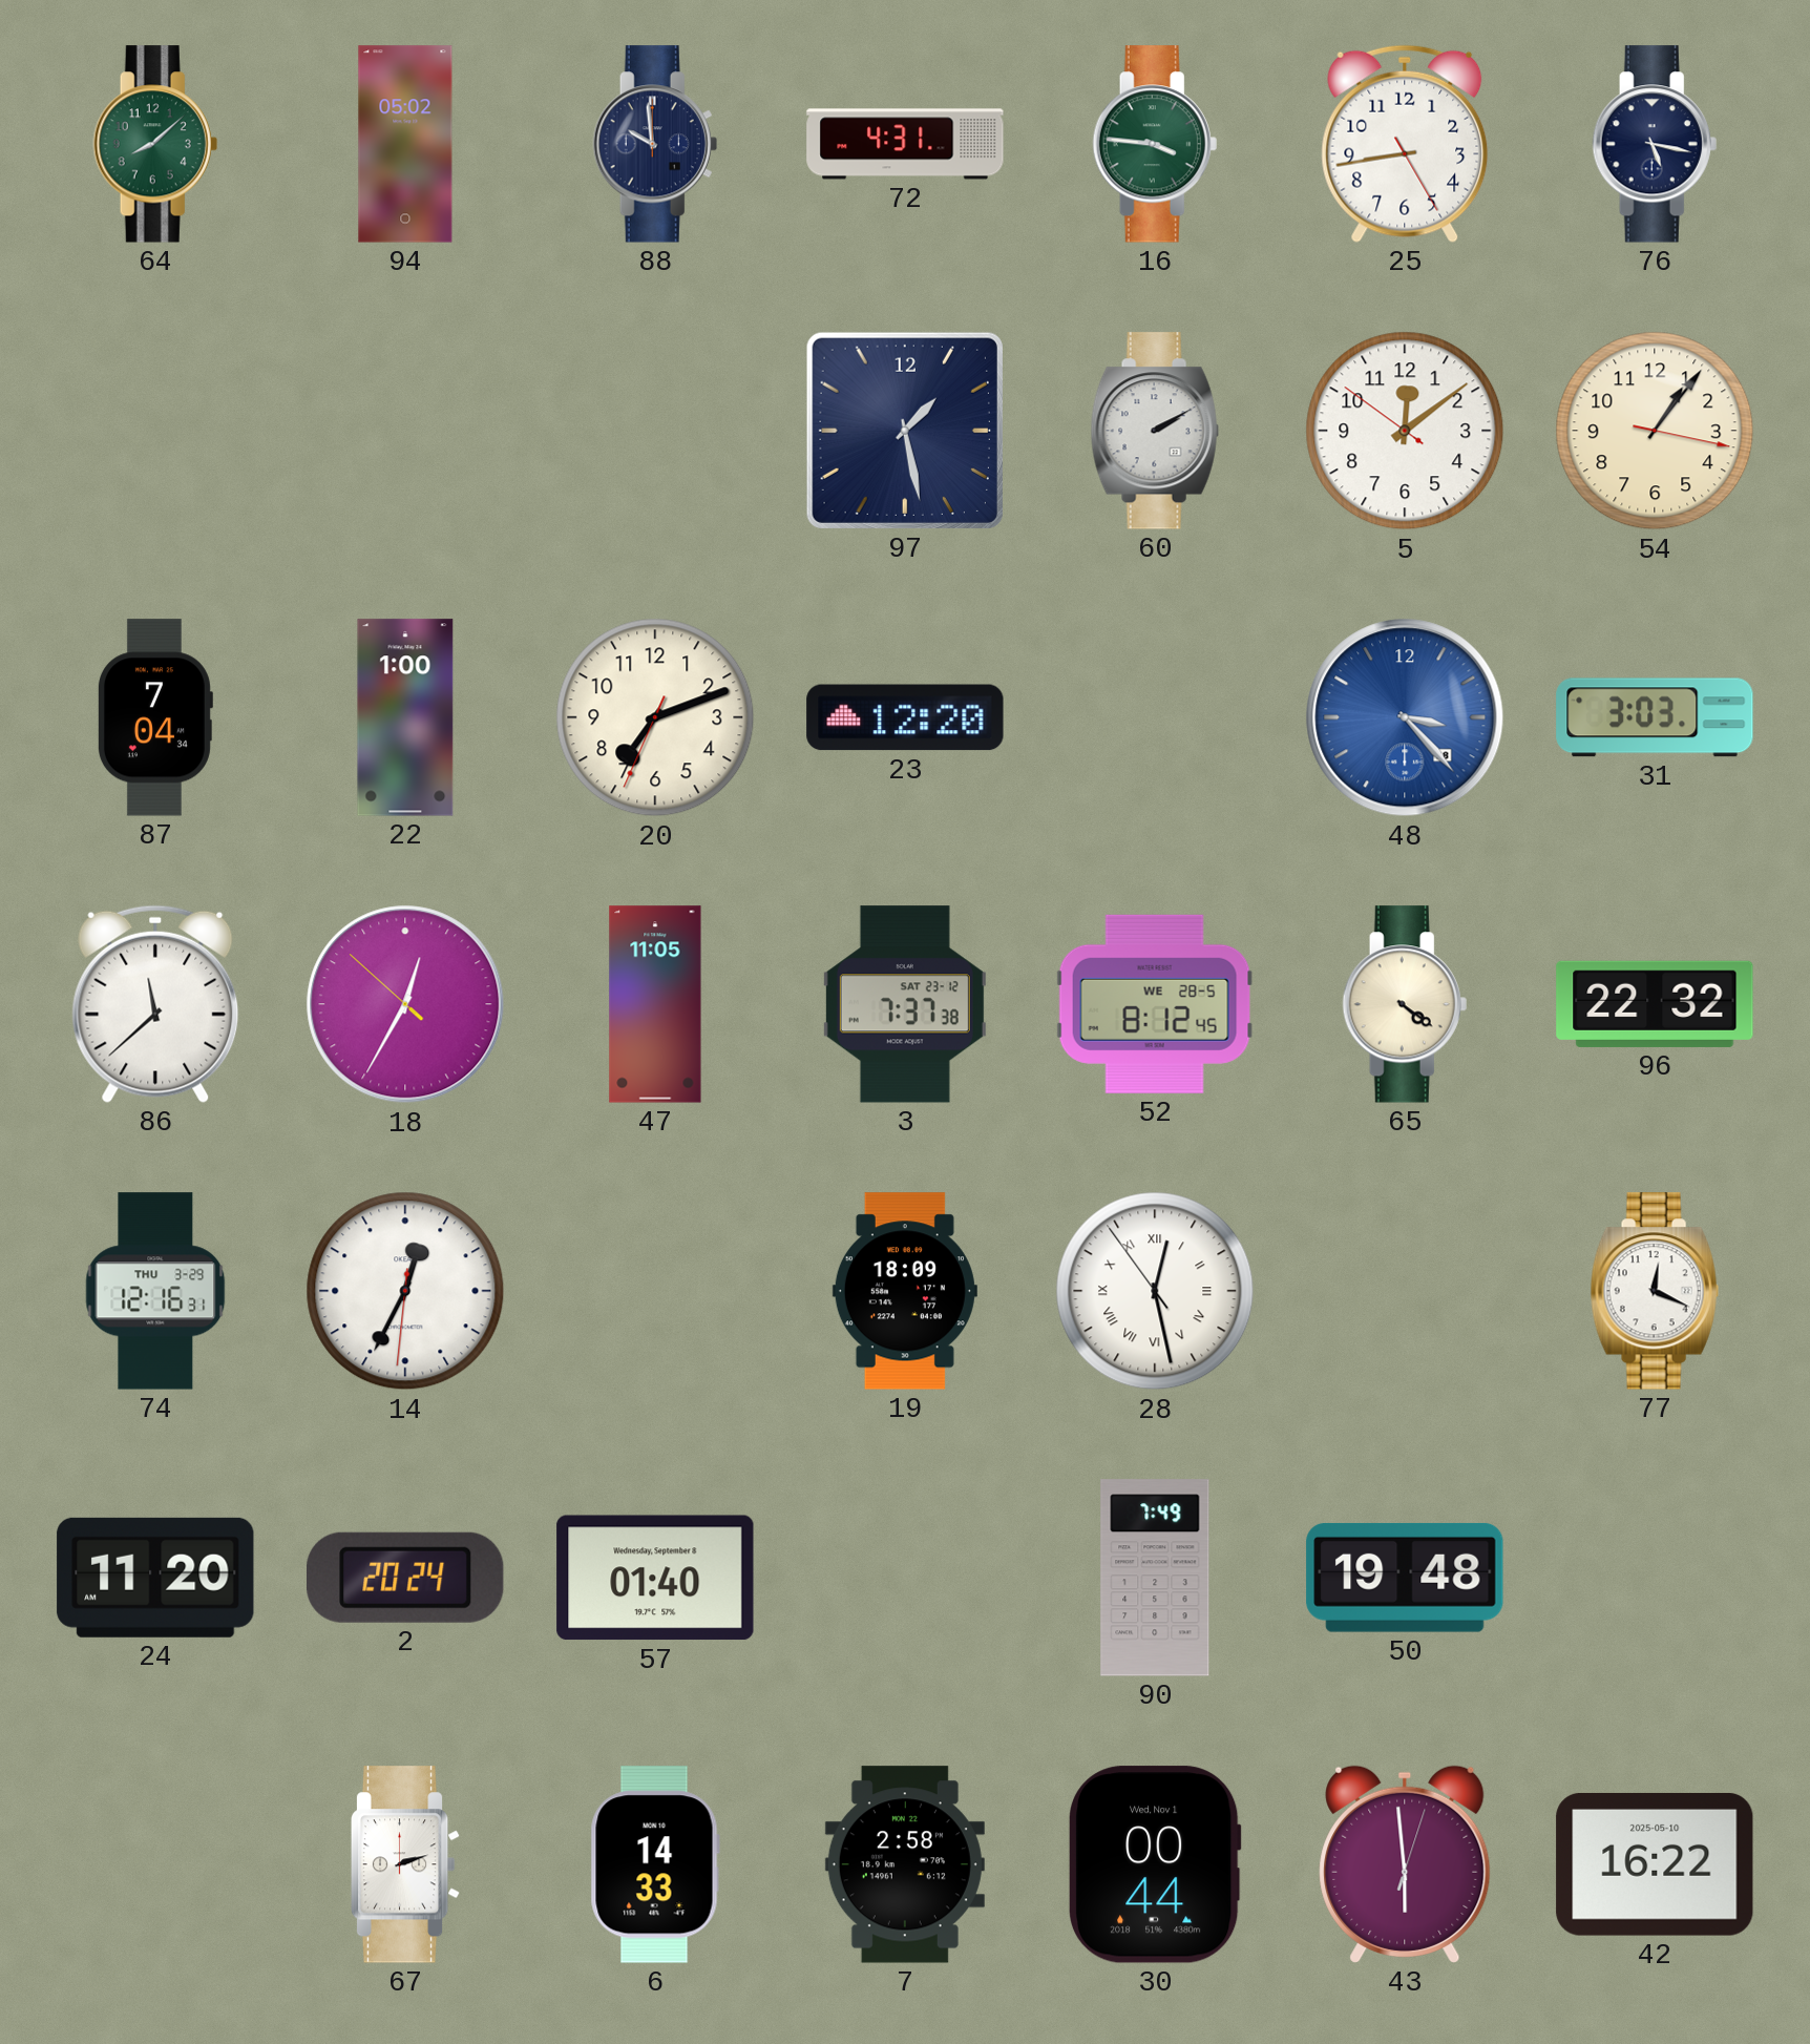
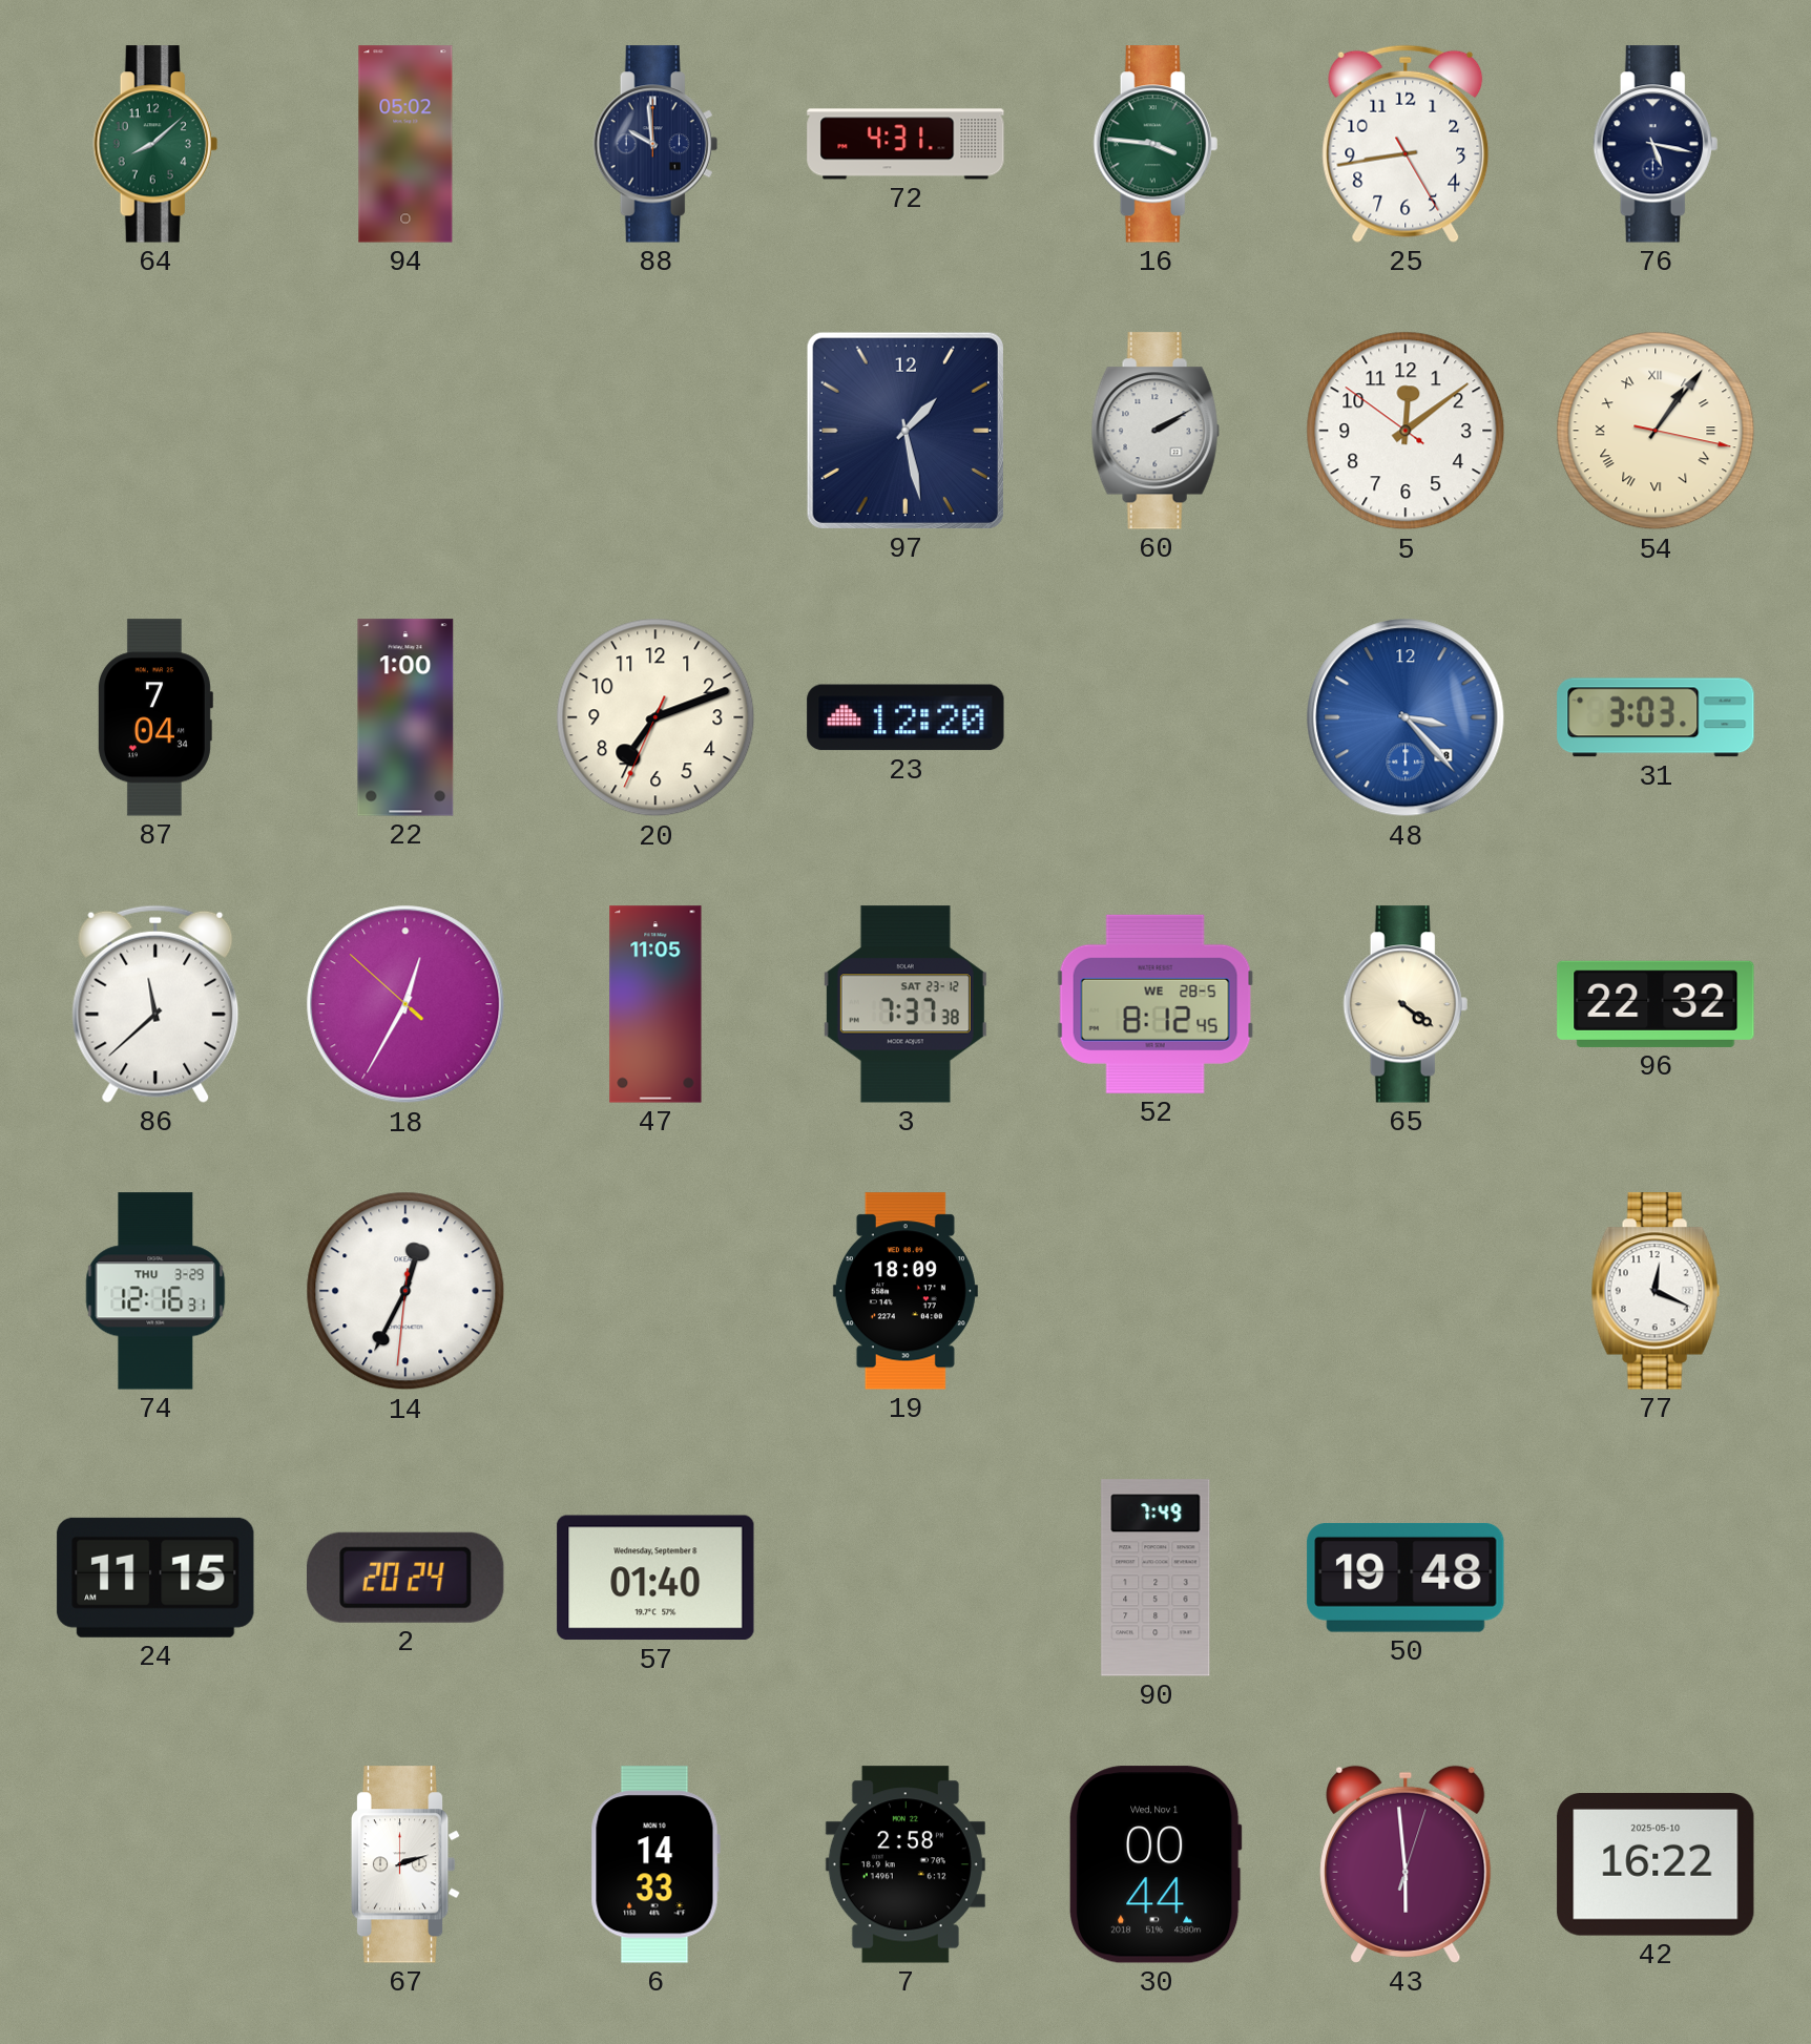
54 numerals: Arabic -> Roman
28: 12:27 -> none
24: 11:20 -> 11:15
